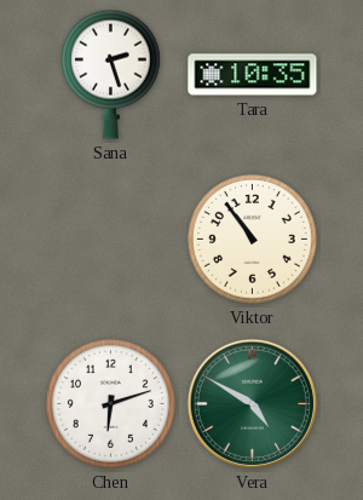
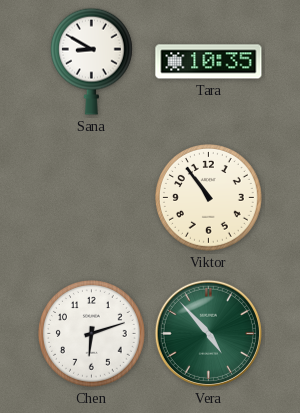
Sana: 2:27 -> 8:50
Vera: 4:50 -> 4:53
